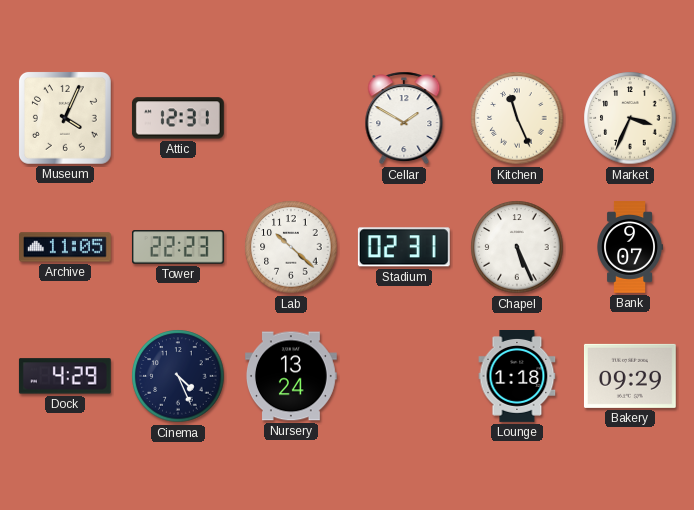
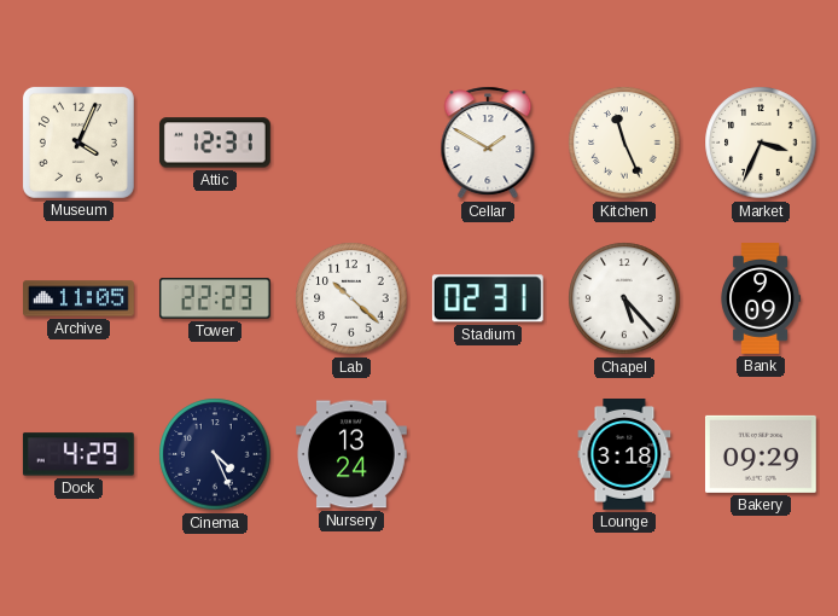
Chapel: 5:26 -> 5:23
Bank: 9:07 -> 9:09
Lounge: 1:18 -> 3:18
